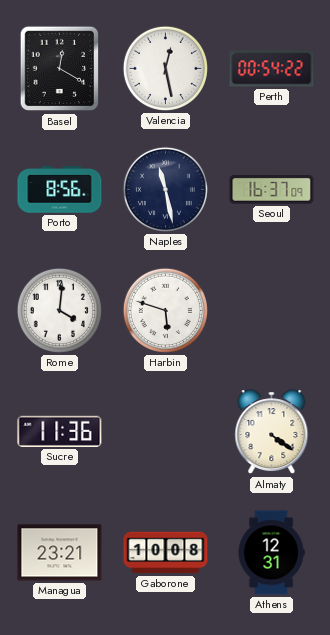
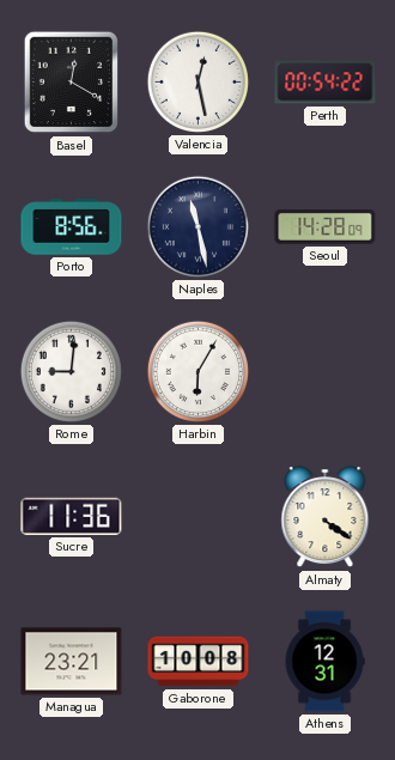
Seoul: 16:37 -> 14:28
Rome: 4:01 -> 9:01
Harbin: 5:48 -> 6:05
